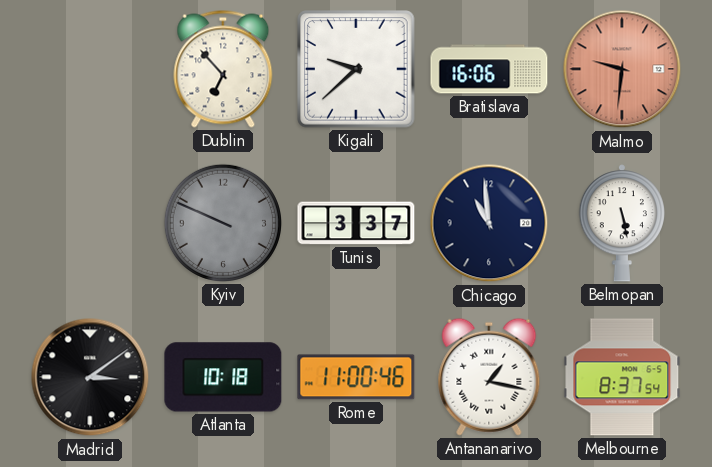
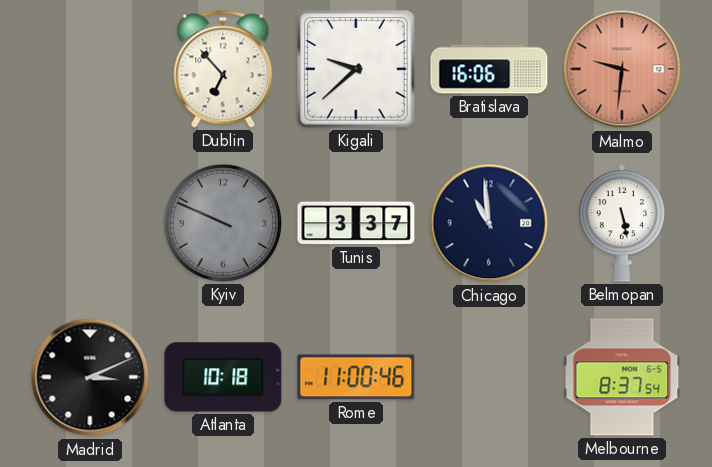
Madrid: 3:09 -> 3:11
Antananarivo: 1:17 -> none
